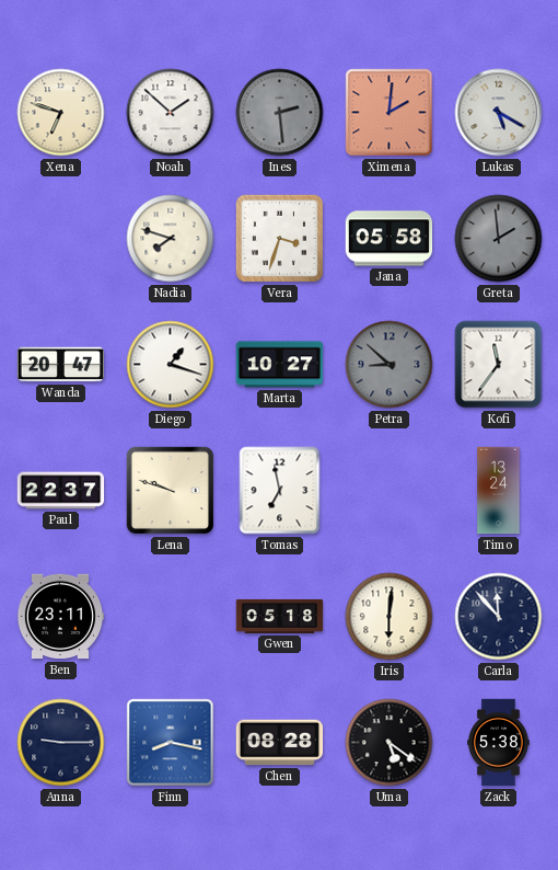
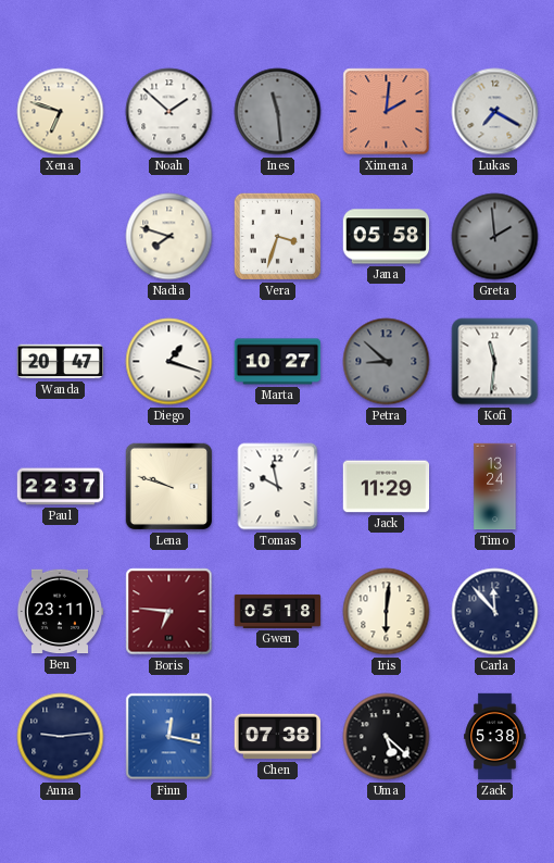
Ines: 2:29 -> 11:29
Lukas: 5:20 -> 7:20
Kofi: 11:36 -> 11:31
Tomas: 6:58 -> 9:58
Jack: none -> 11:29
Boris: none -> 6:46
Anna: 9:15 -> 9:14
Finn: 8:17 -> 12:17
Chen: 08:28 -> 07:38
Uma: 5:21 -> 5:22
